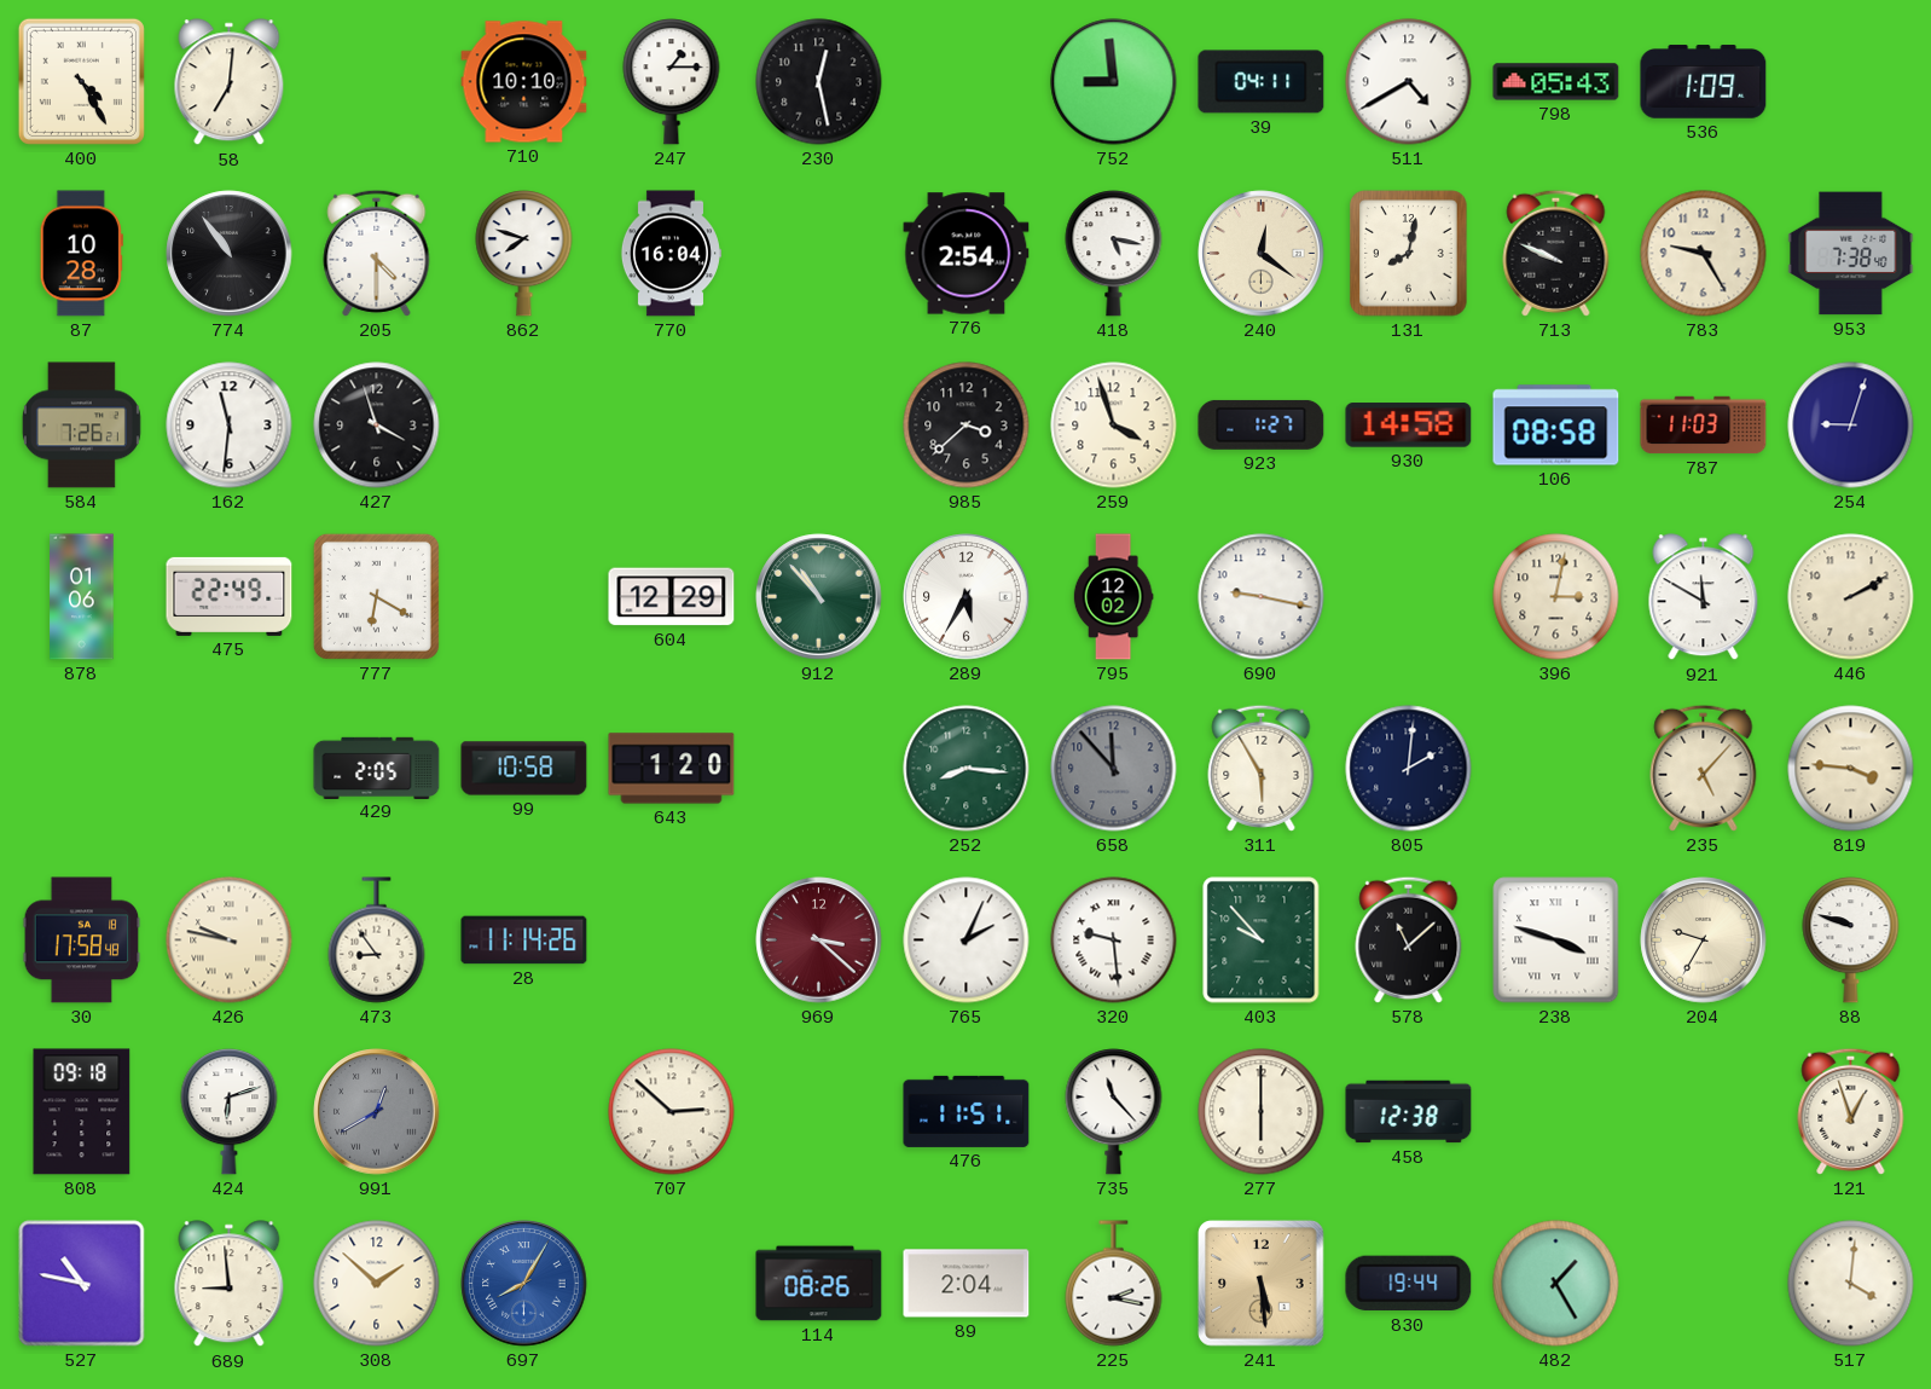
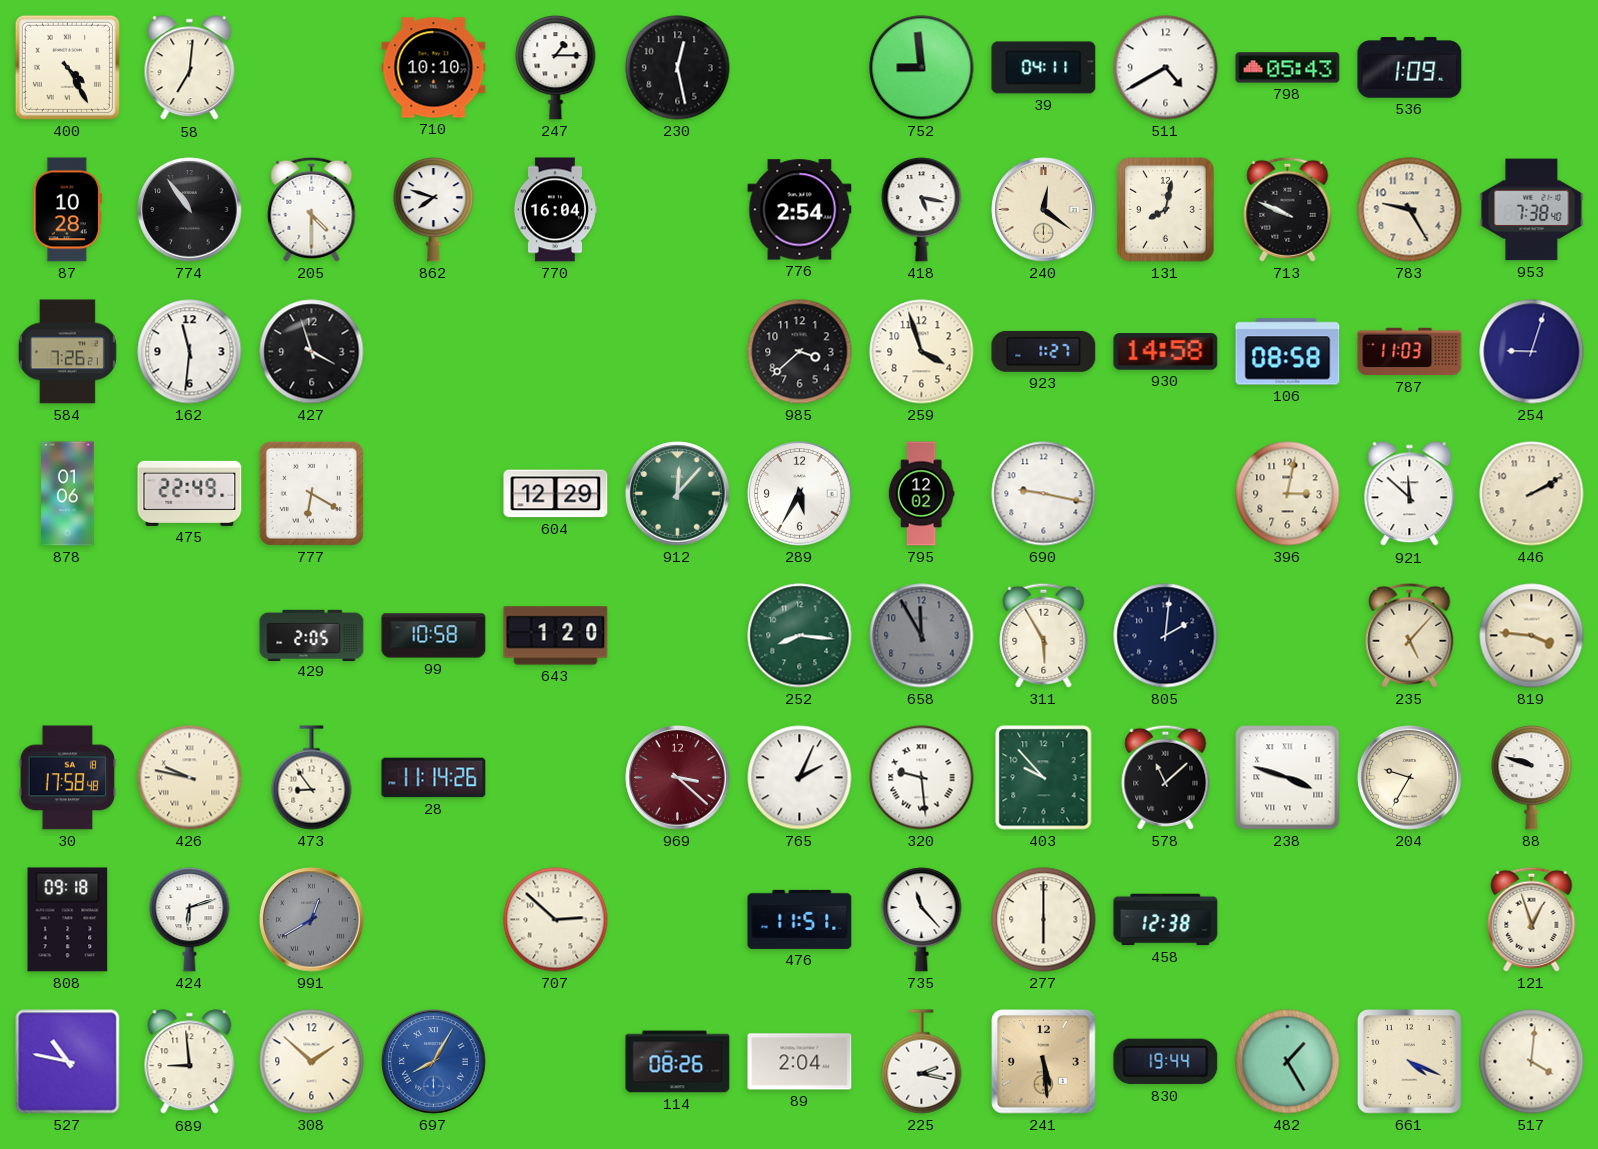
912: 10:53 -> 12:07
921: 11:50 -> 11:52
658: 11:53 -> 11:55
661: none -> 4:19
